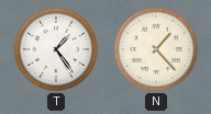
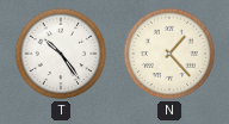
T: 1:24 -> 10:24
